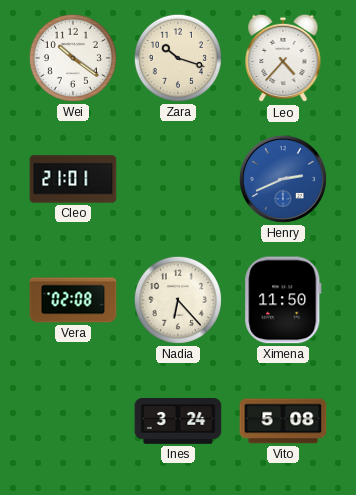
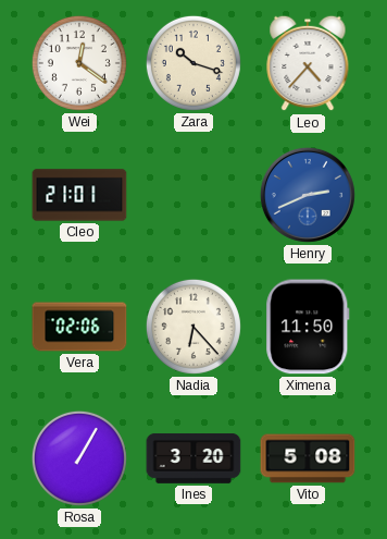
Wei: 10:21 -> 12:21
Vera: 02:08 -> 02:06
Rosa: none -> 1:05
Ines: 3:24 -> 3:20
